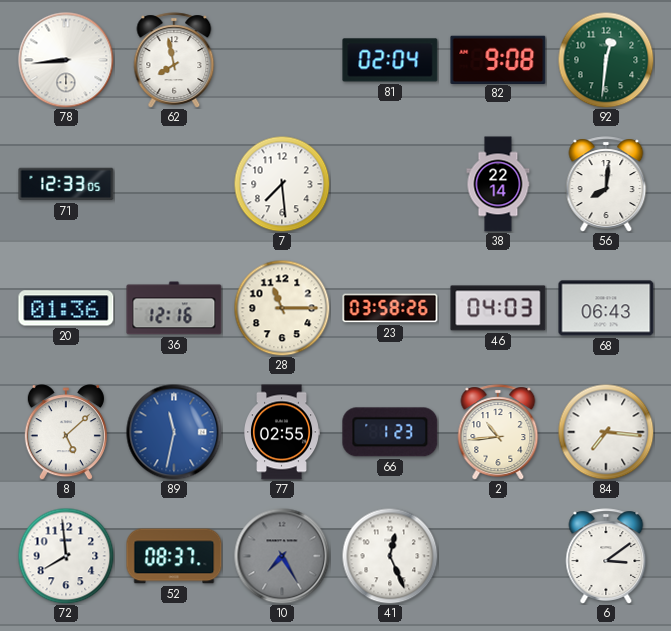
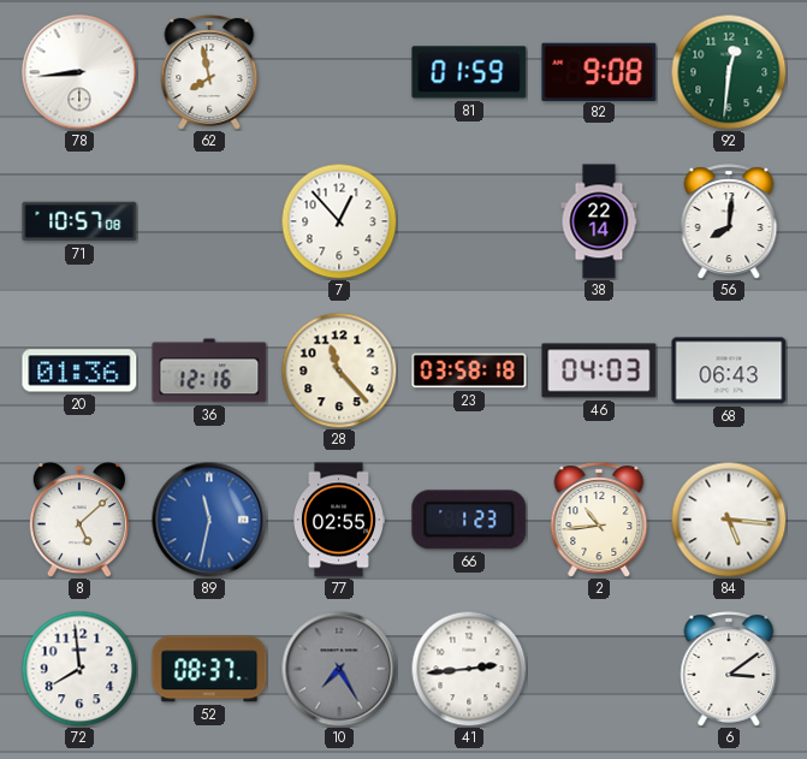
81: 02:04 -> 01:59
71: 12:33 -> 10:57
7: 7:29 -> 12:53
28: 11:15 -> 11:23
23: 03:58:26 -> 03:58:18
84: 7:16 -> 5:16
41: 12:26 -> 2:44
